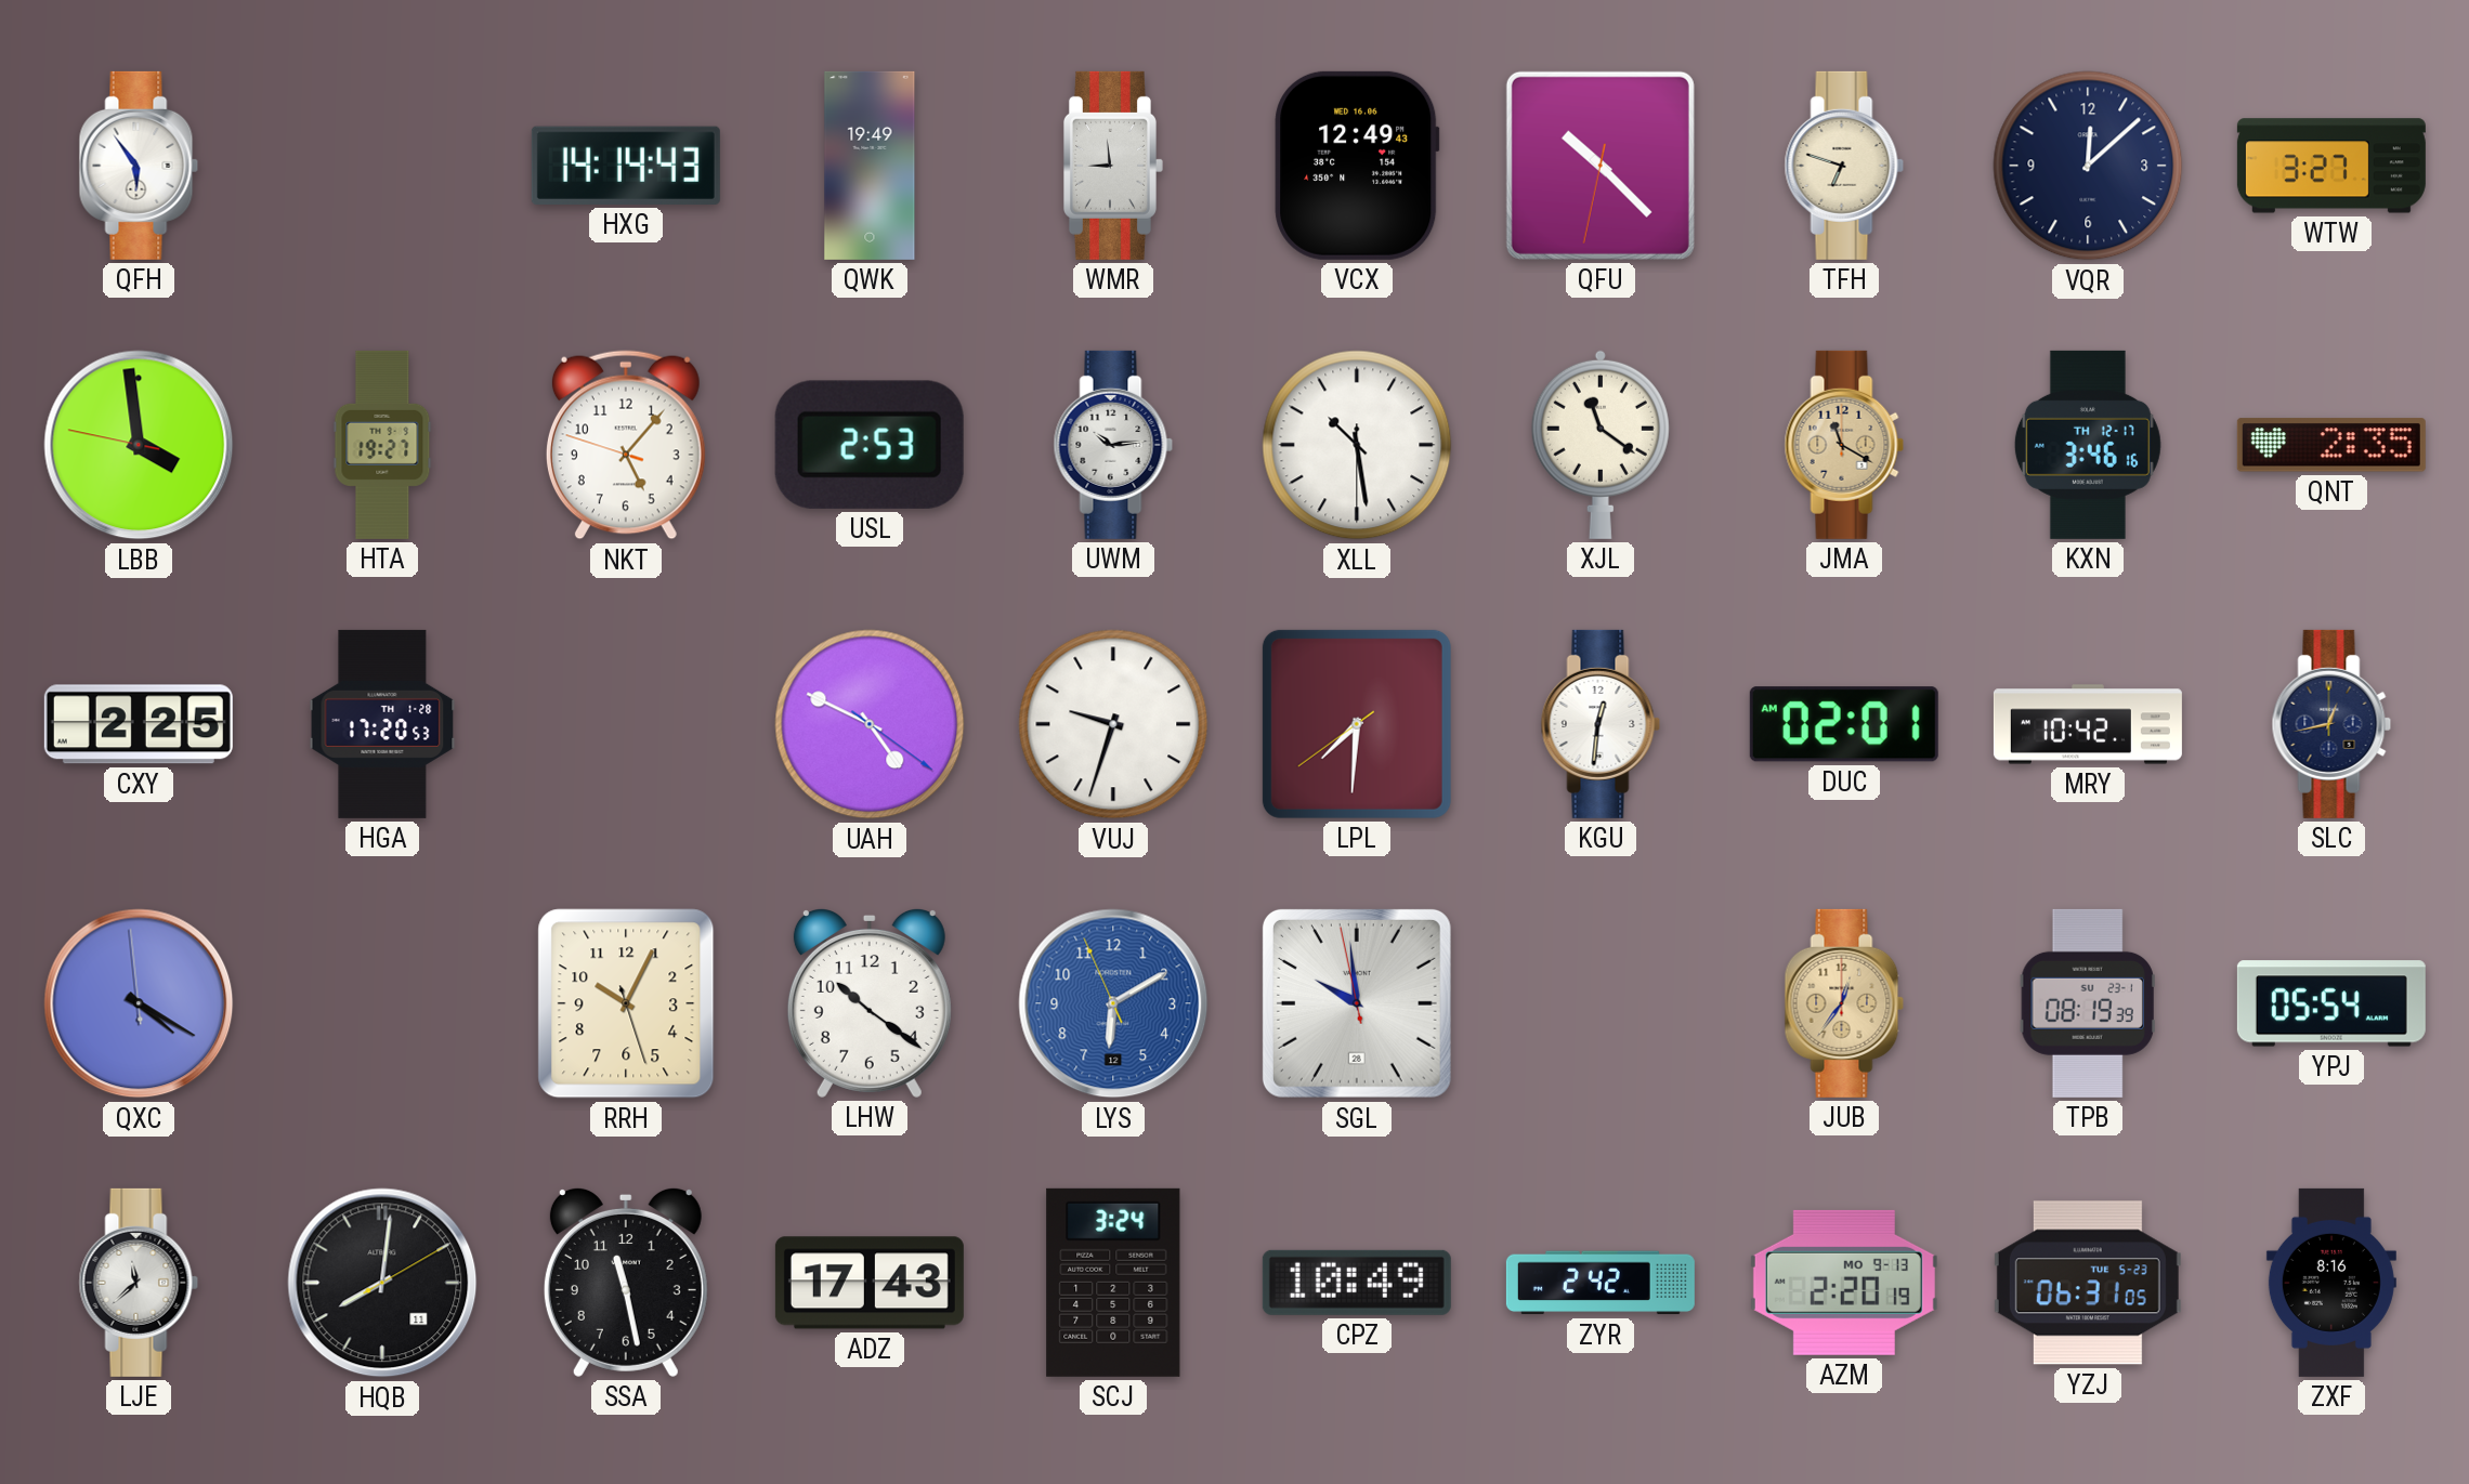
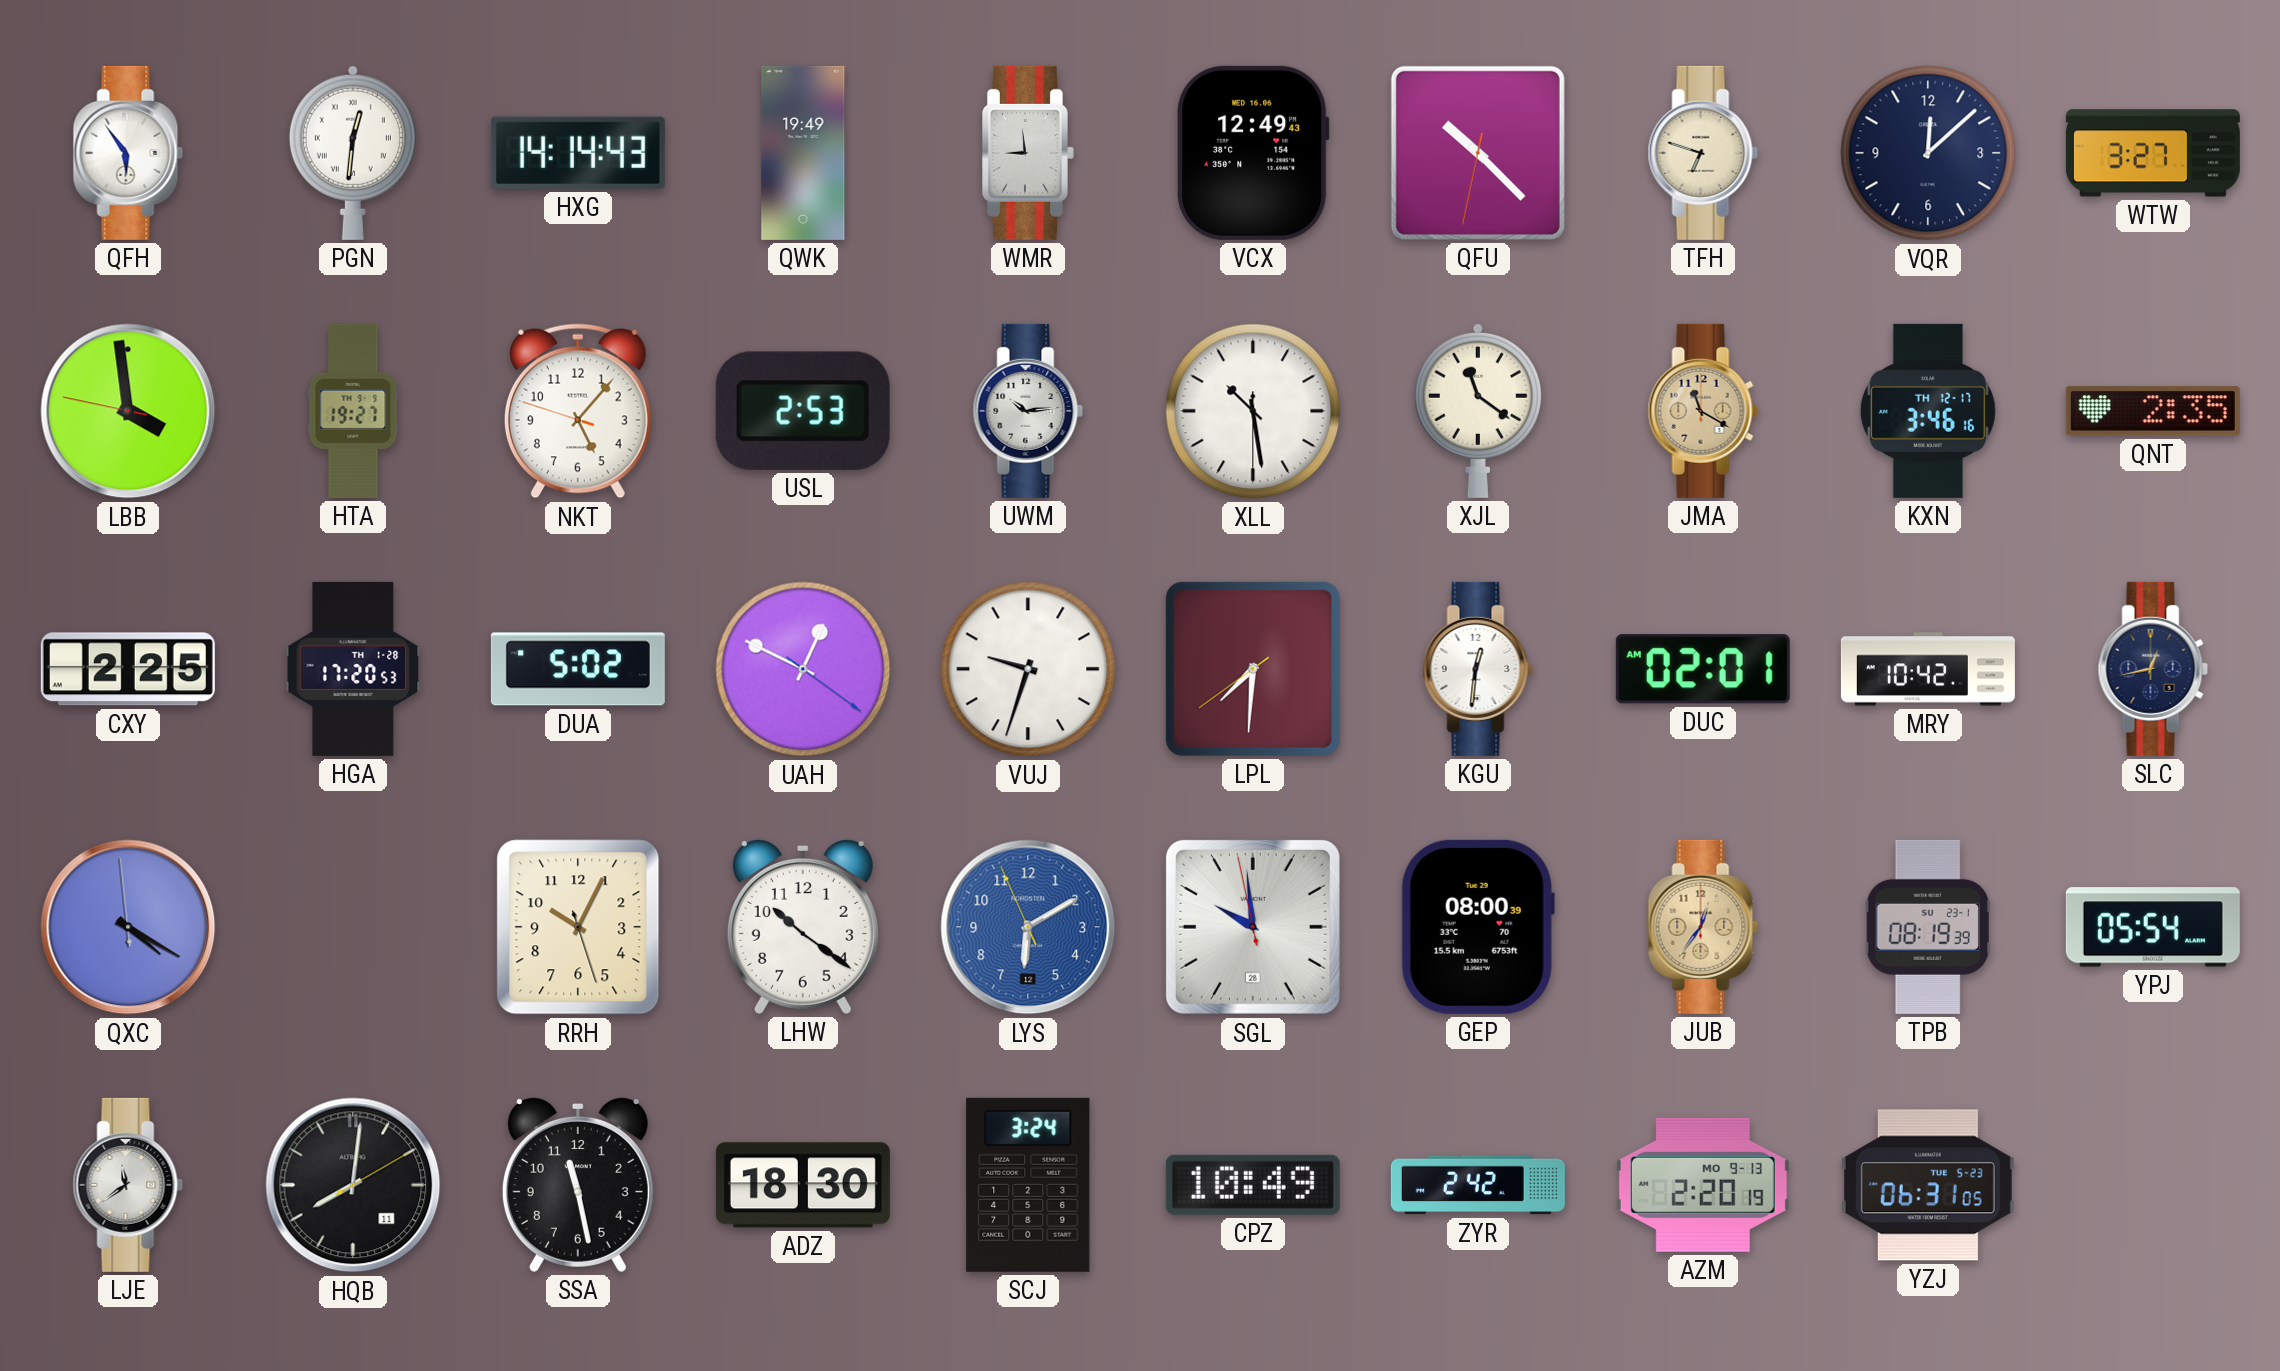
PGN: none -> 12:31
DUA: none -> 5:02
UAH: 4:49 -> 12:49
GEP: none -> 08:00
LJE: 11:38 -> 11:39
ADZ: 17:43 -> 18:30
ZXF: 8:16 -> none
